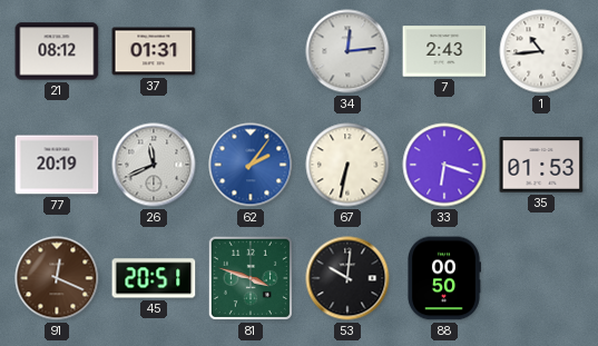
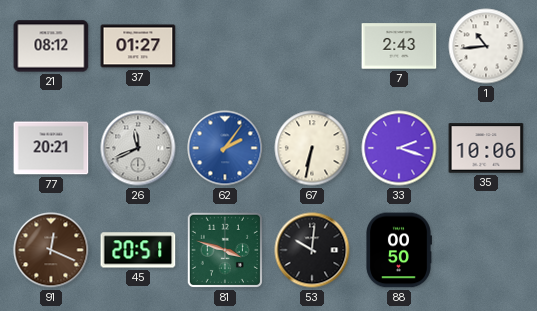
37: 01:31 -> 01:27
34: 12:14 -> none
77: 20:19 -> 20:21
33: 6:18 -> 2:18
35: 01:53 -> 10:06
